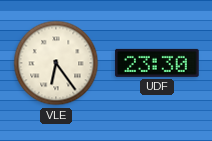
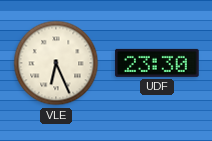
VLE: 6:24 -> 6:26
